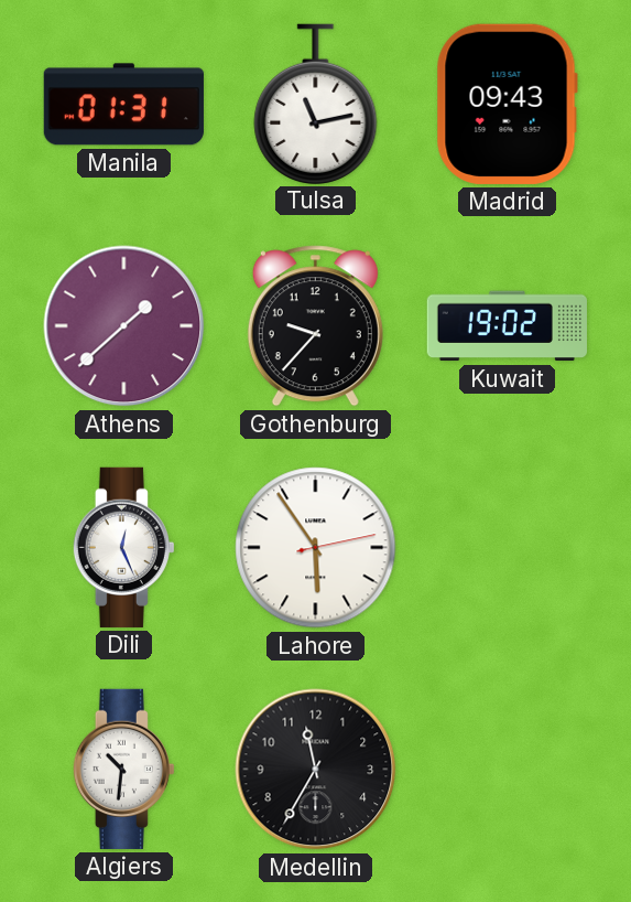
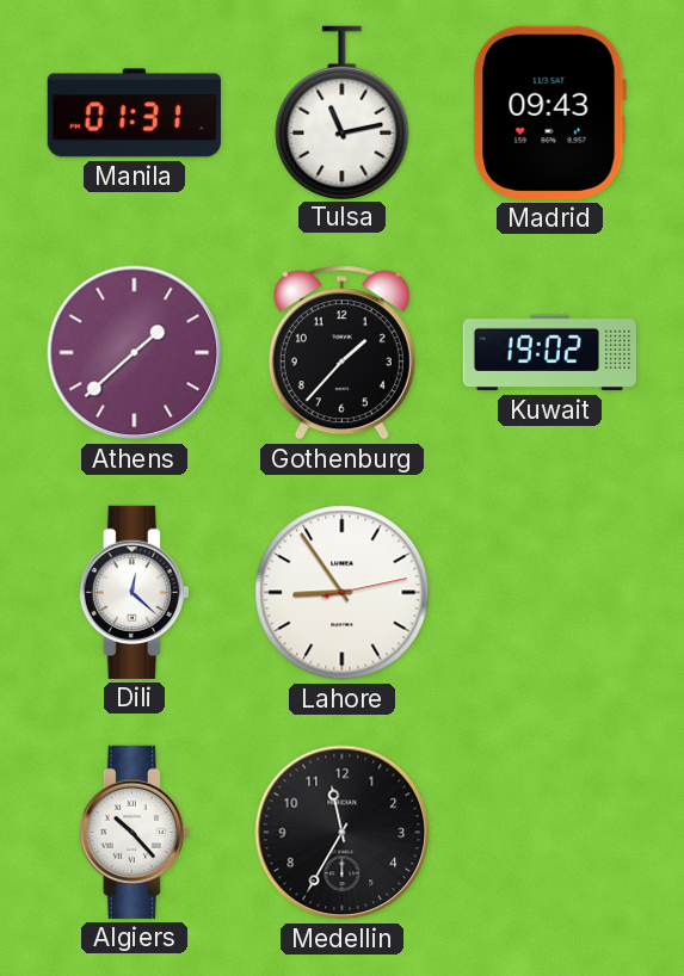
Gothenburg: 9:37 -> 1:37
Dili: 12:26 -> 12:22
Lahore: 5:54 -> 8:54
Algiers: 10:31 -> 10:23
